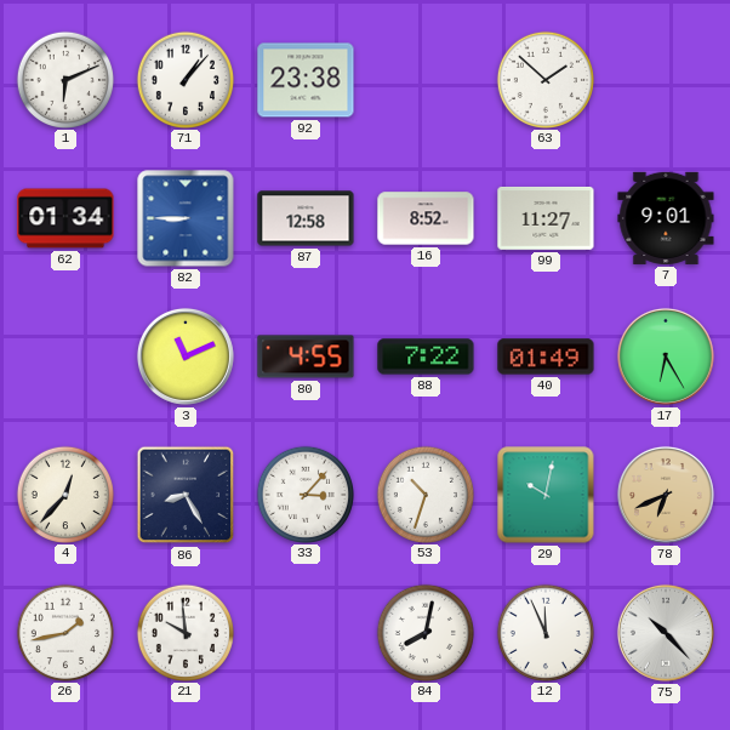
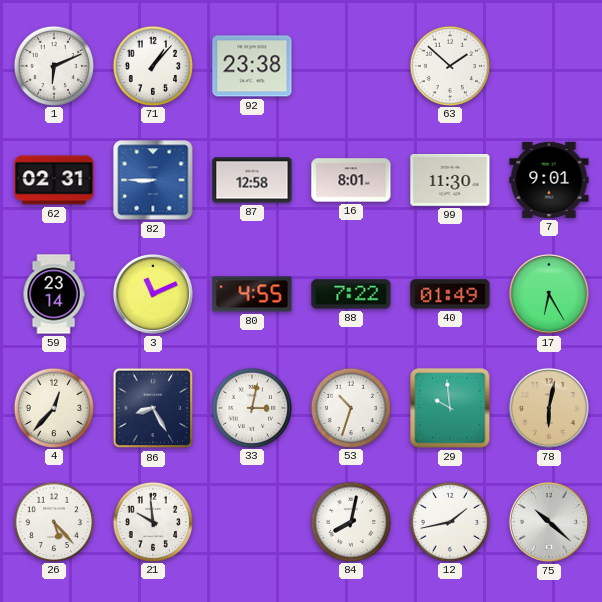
62: 01:34 -> 02:31
16: 8:52 -> 8:01
99: 11:27 -> 11:30
59: none -> 23:14
33: 3:07 -> 3:02
29: 10:02 -> 9:59
78: 6:41 -> 6:02
26: 1:43 -> 5:23
12: 11:56 -> 1:43
75: 10:23 -> 10:22
